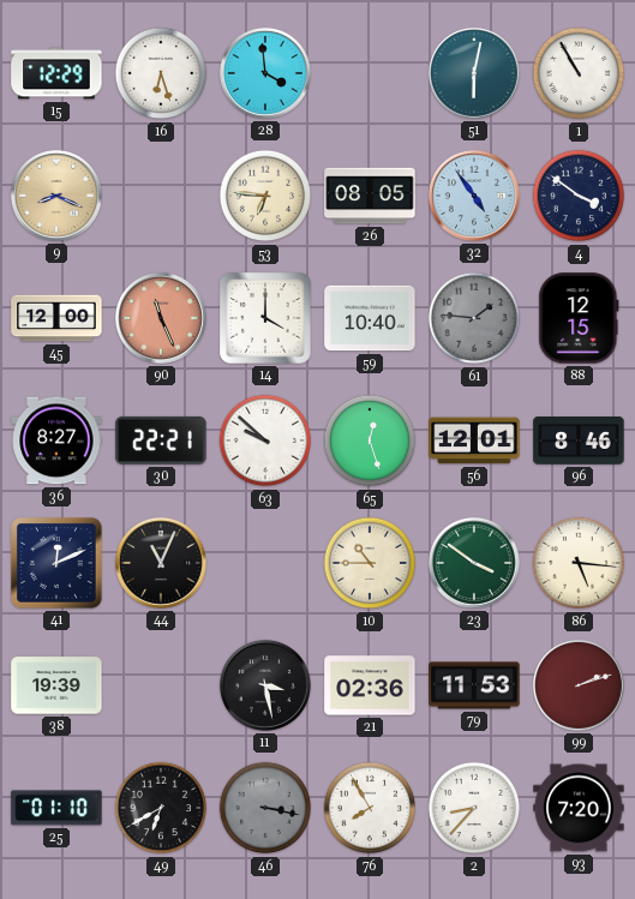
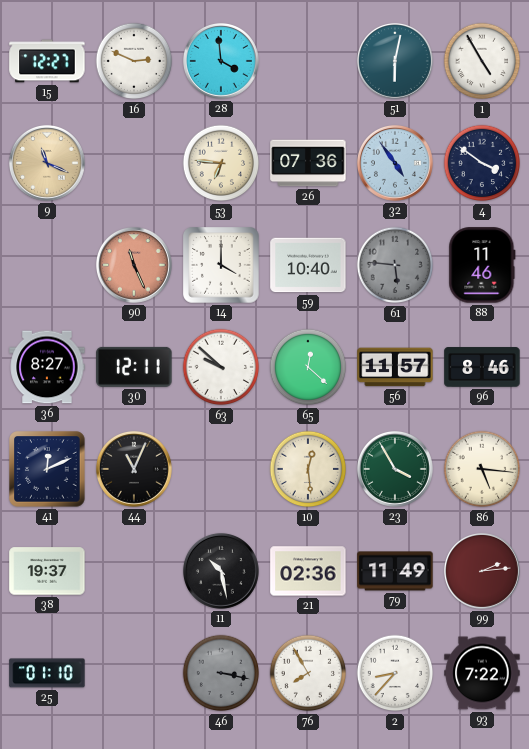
15: 12:29 -> 12:27
16: 6:27 -> 2:49
1: 10:55 -> 4:55
9: 8:19 -> 11:19
26: 08:05 -> 07:36
45: 12:00 -> none
61: 1:46 -> 5:46
88: 12:15 -> 11:46
30: 22:21 -> 12:11
65: 12:27 -> 12:22
56: 12:01 -> 11:57
10: 10:45 -> 12:29
23: 3:51 -> 3:55
38: 19:39 -> 19:37
11: 3:28 -> 10:28
79: 11:53 -> 11:49
99: 2:12 -> 2:14
49: 6:40 -> none
93: 7:20 -> 7:22
